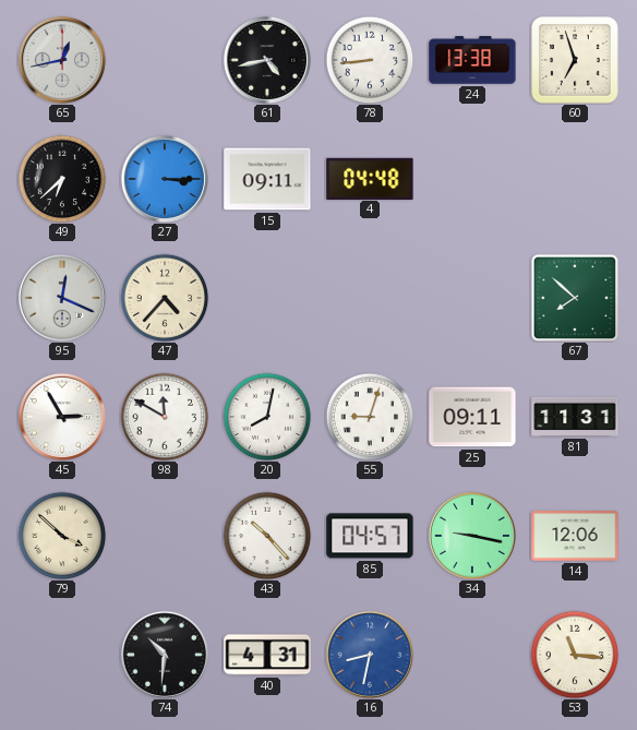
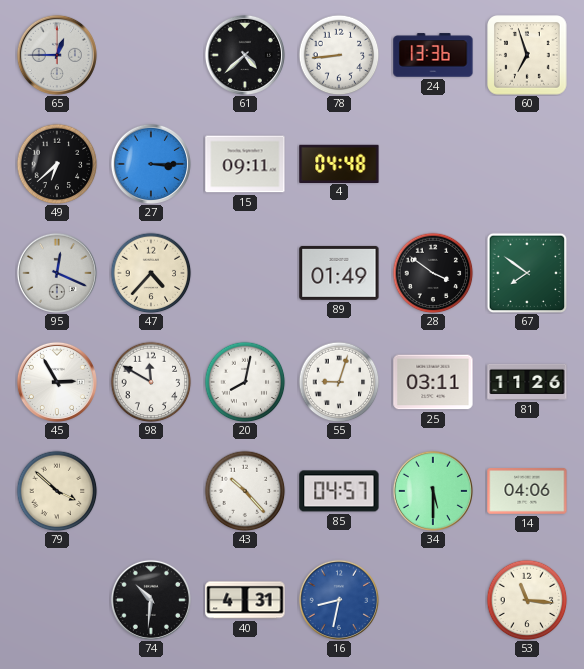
65: 12:43 -> 12:45
61: 4:43 -> 4:38
24: 13:38 -> 13:36
89: none -> 01:49
28: none -> 3:51
67: 7:52 -> 7:51
25: 09:11 -> 03:11
81: 11:31 -> 11:26
34: 9:17 -> 5:30
14: 12:06 -> 04:06
